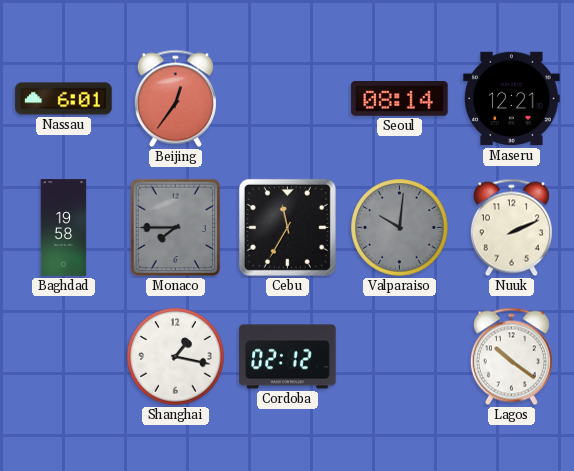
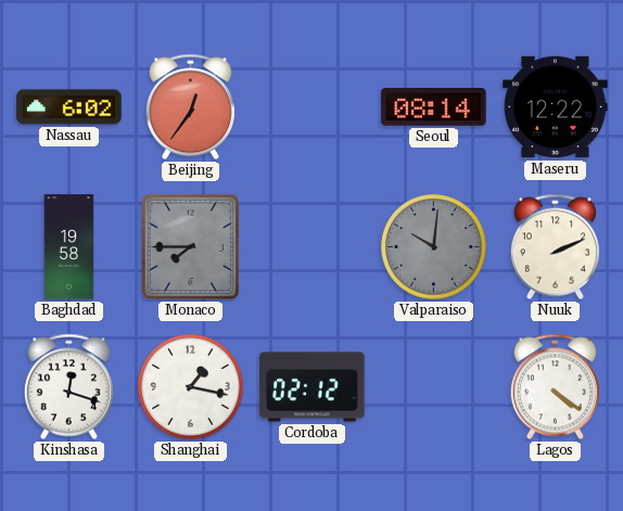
Nassau: 6:01 -> 6:02
Maseru: 12:21 -> 12:22
Cebu: 11:35 -> none
Kinshasa: none -> 12:18
Lagos: 10:21 -> 4:21
